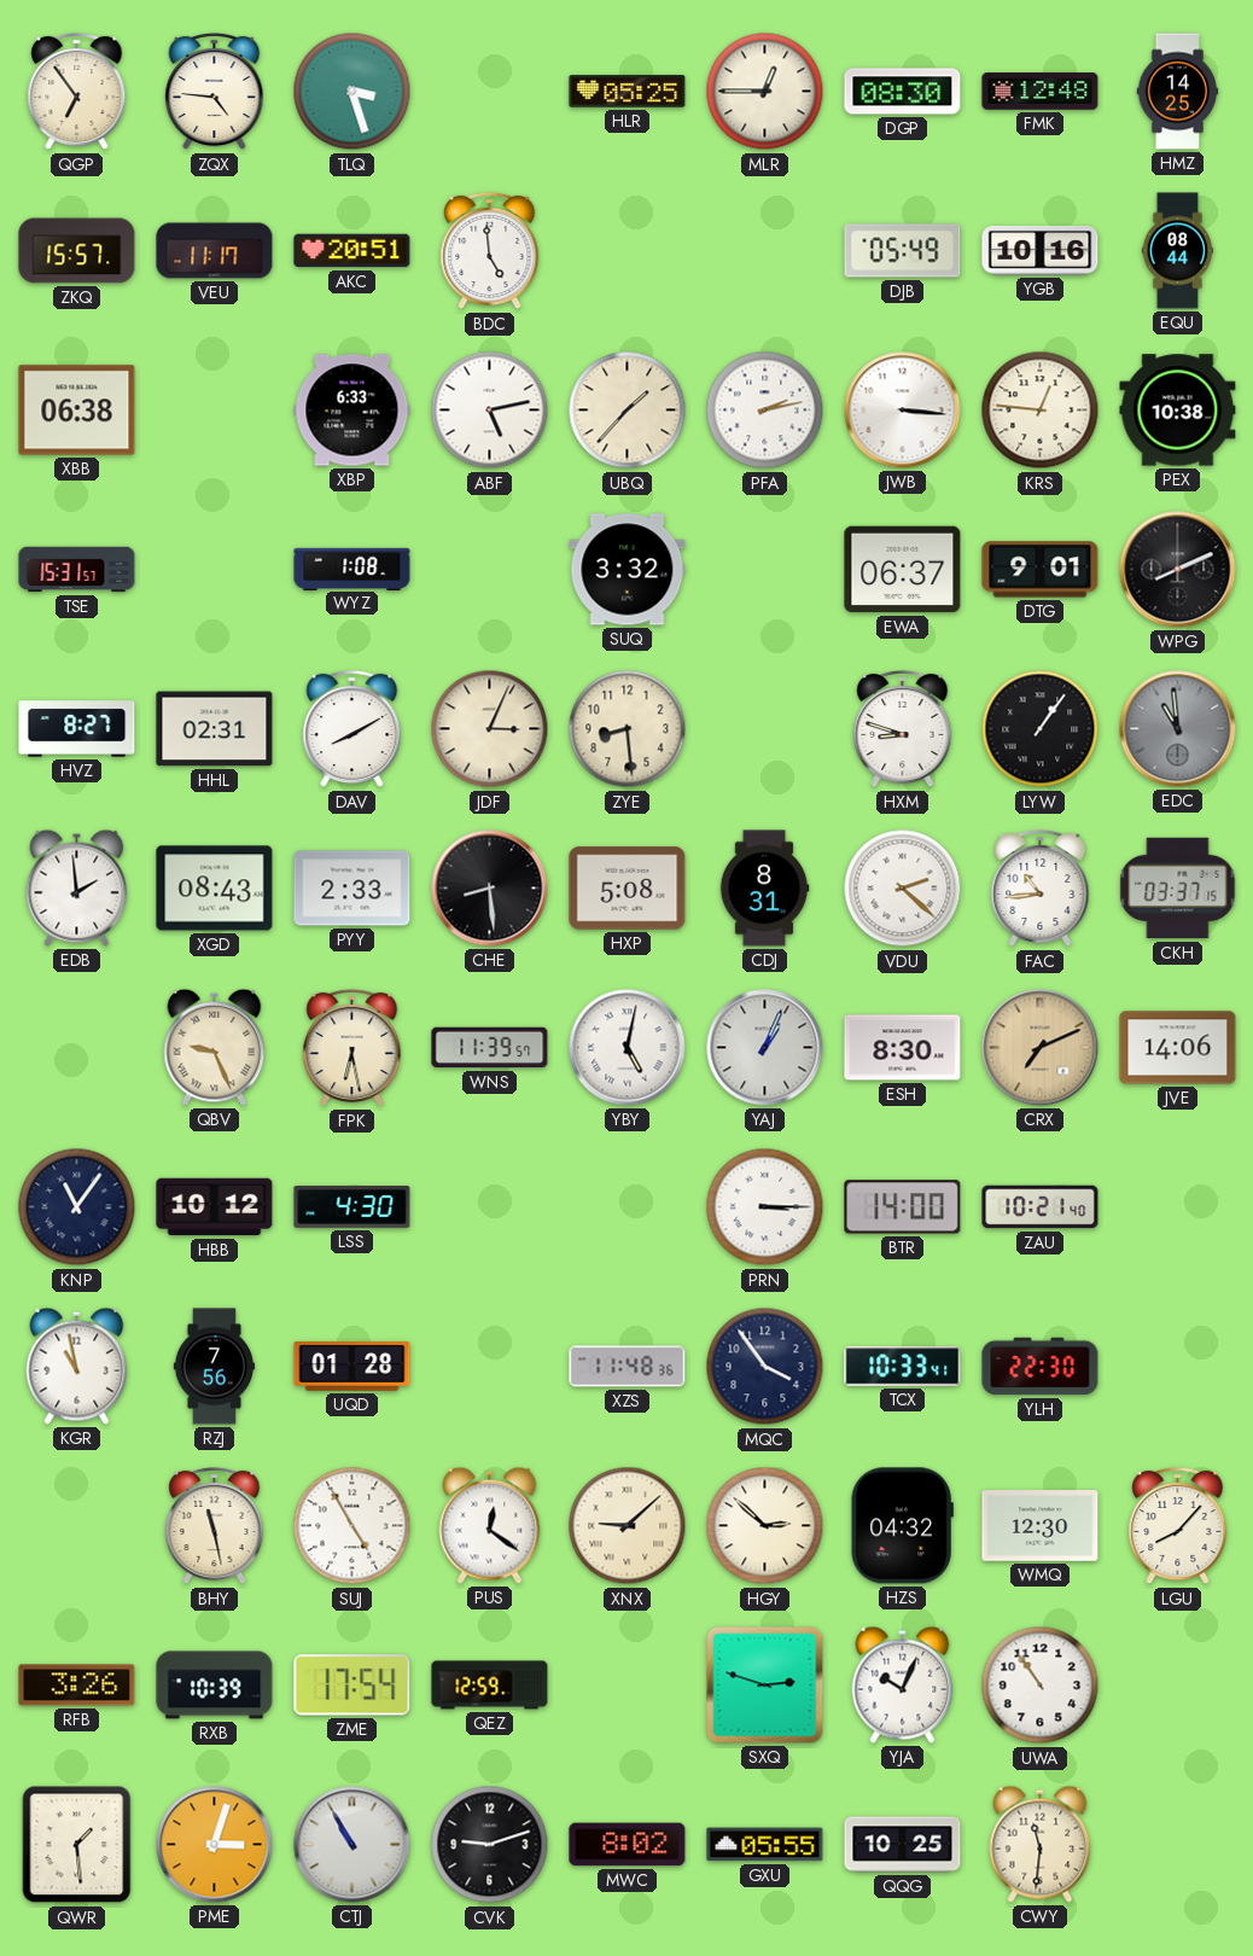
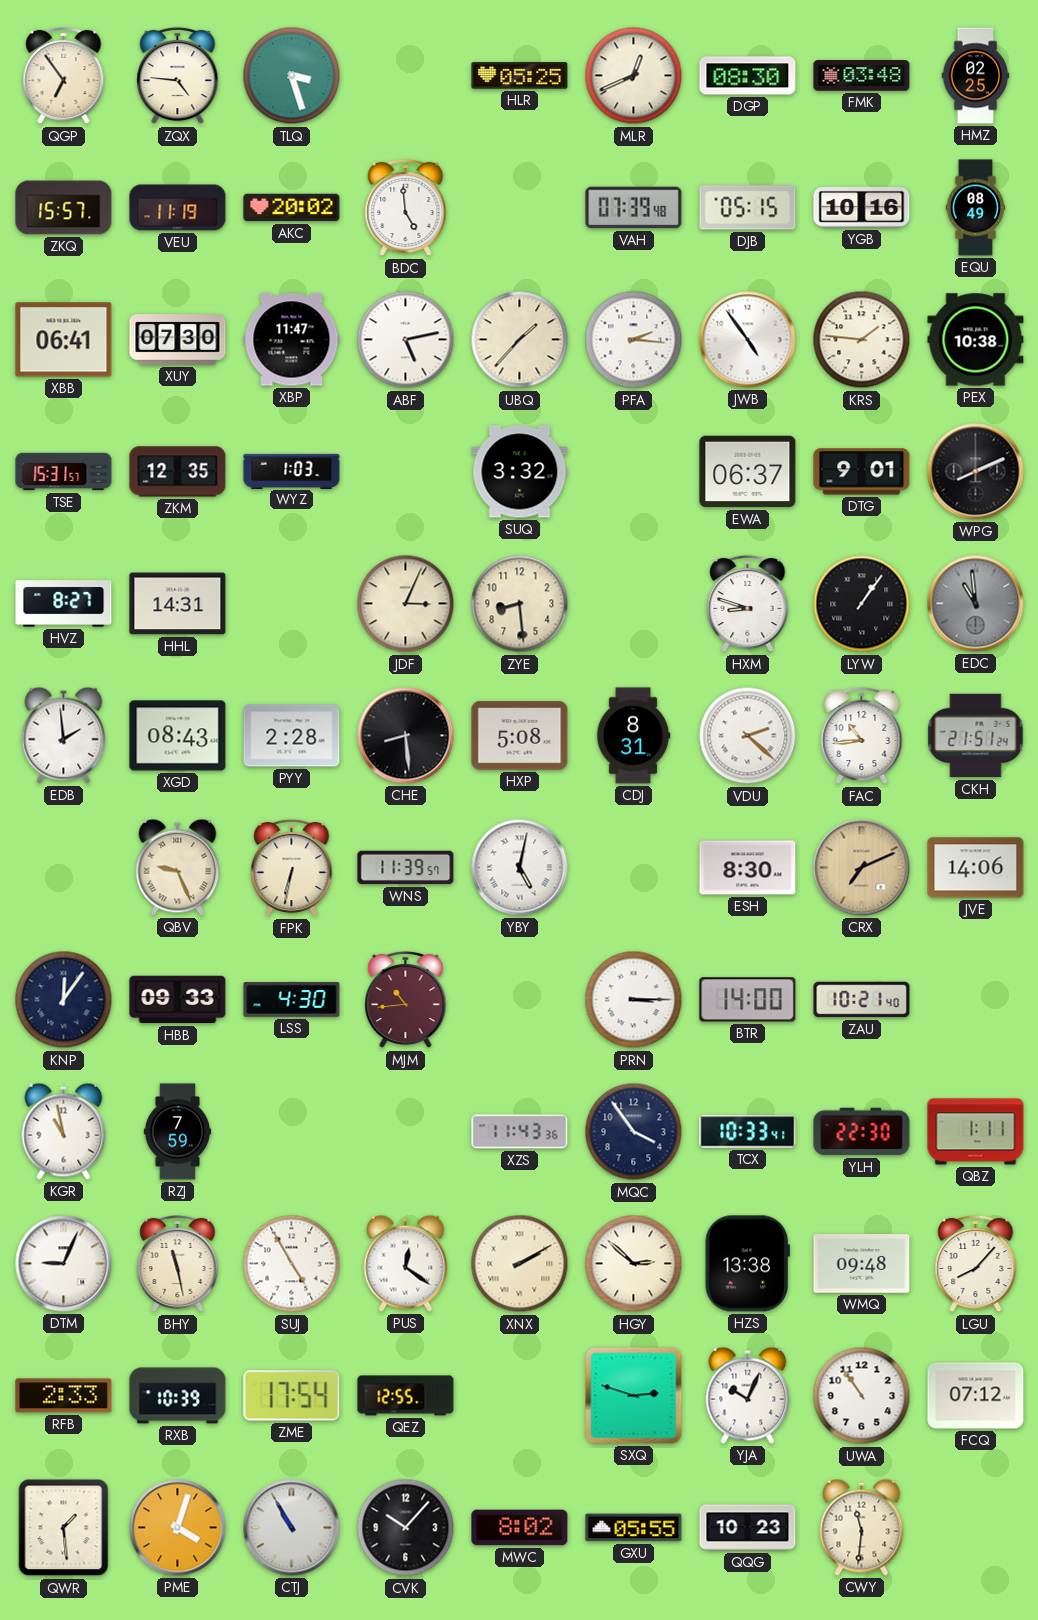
MLR: 12:45 -> 12:41
FMK: 12:48 -> 03:48
HMZ: 14:25 -> 02:25
VEU: 11:17 -> 11:19
AKC: 20:51 -> 20:02
VAH: none -> 07:39
DJB: 05:49 -> 05:15
EQU: 08:44 -> 08:49
XBB: 06:38 -> 06:41
XUY: none -> 07:30
XBP: 6:33 -> 11:47
PFA: 2:13 -> 2:16
JWB: 3:16 -> 4:54
KRS: 12:46 -> 1:46
ZKM: none -> 12:35
WYZ: 1:08 -> 1:03
HHL: 02:31 -> 14:31
DAV: 8:10 -> none
PYY: 2:33 -> 2:28
CKH: 03:37 -> 21:51
FPK: 6:28 -> 6:32
YAJ: 1:04 -> none
KNP: 11:06 -> 12:06
HBB: 10:12 -> 09:33
MJM: none -> 10:44
RZJ: 7:56 -> 7:59
UQD: 01:28 -> none
XZS: 11:48 -> 11:43
QBZ: none -> 1:11
DTM: none -> 9:04
XNX: 9:08 -> 2:10
HZS: 04:32 -> 13:38
WMQ: 12:30 -> 09:48
RFB: 3:26 -> 2:33
QEZ: 12:59 -> 12:55
FCQ: none -> 07:12
PME: 3:03 -> 4:03
CVK: 9:12 -> 10:07
QQG: 10:25 -> 10:23
